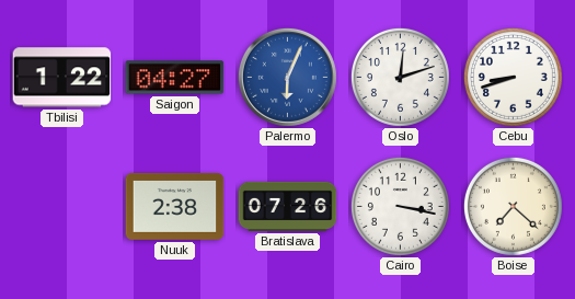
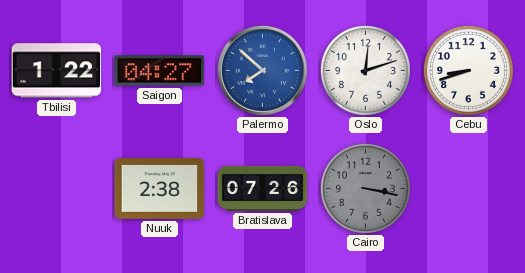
Palermo: 6:04 -> 7:52
Cairo dial: white -> grey
Boise: 7:22 -> none
